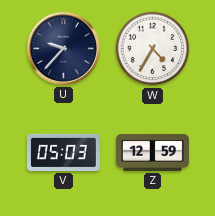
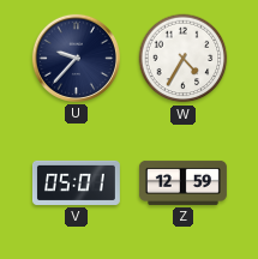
V: 05:03 -> 05:01
